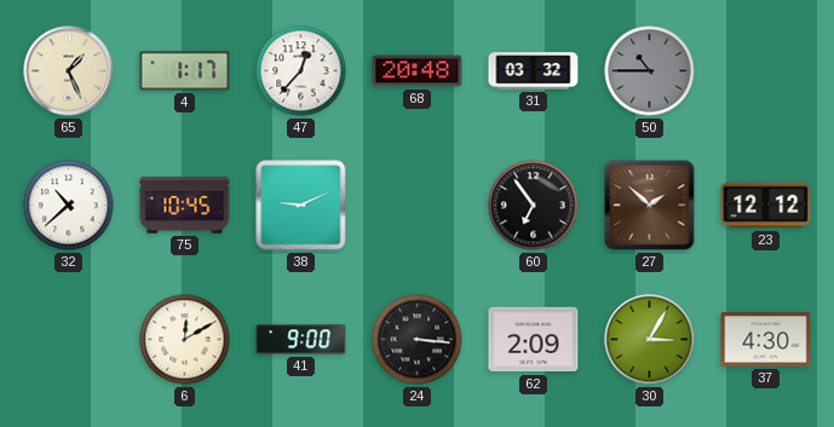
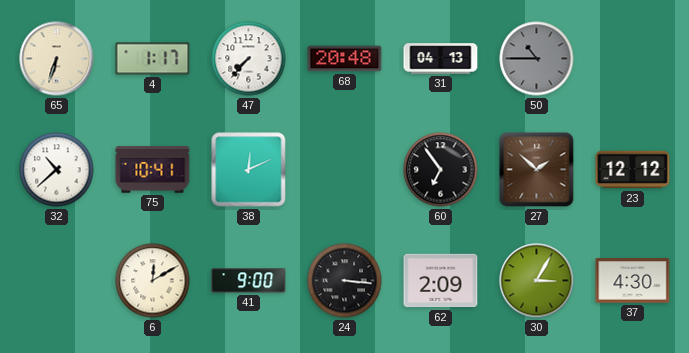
65: 1:26 -> 6:33
47: 12:37 -> 7:37
31: 03:32 -> 04:13
75: 10:45 -> 10:41
38: 9:11 -> 12:11
